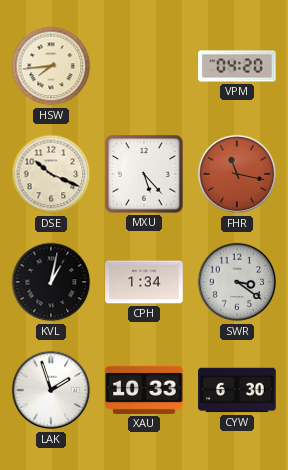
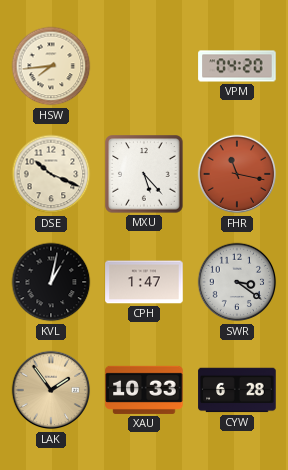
CPH: 1:34 -> 1:47
LAK: 1:57 -> 1:54
LAK dial: white -> champagne
CYW: 6:30 -> 6:28
